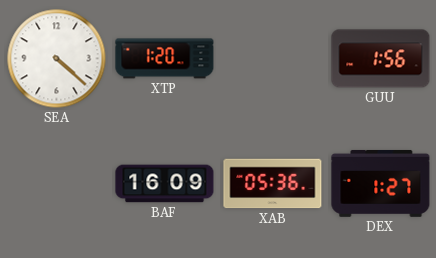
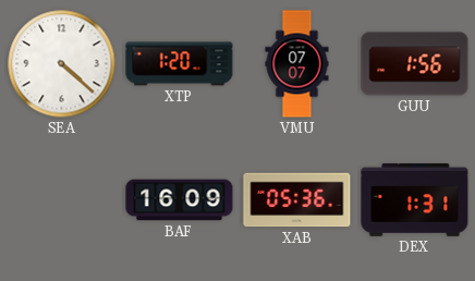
VMU: none -> 07:07
DEX: 1:27 -> 1:31
